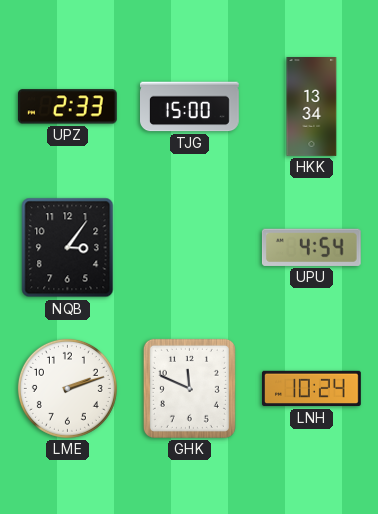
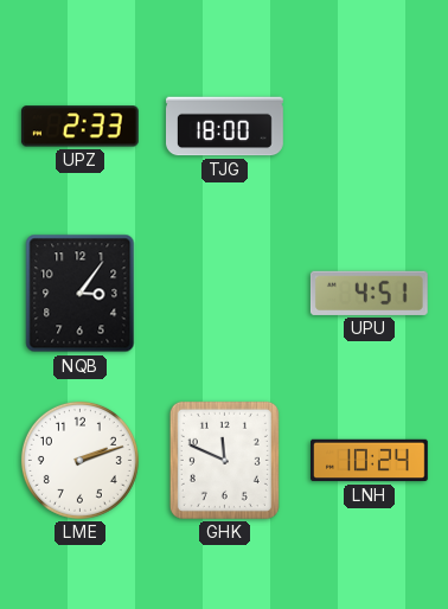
TJG: 15:00 -> 18:00
HKK: 13:34 -> none
UPU: 4:54 -> 4:51
